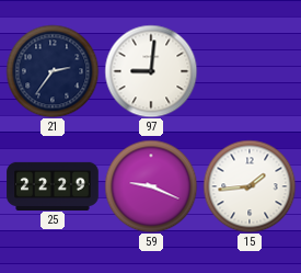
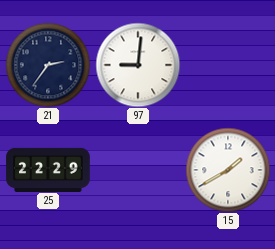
59: 9:19 -> none
15: 1:44 -> 1:40
